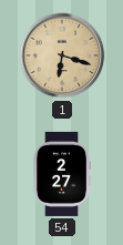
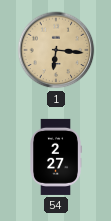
1: 6:18 -> 6:16
